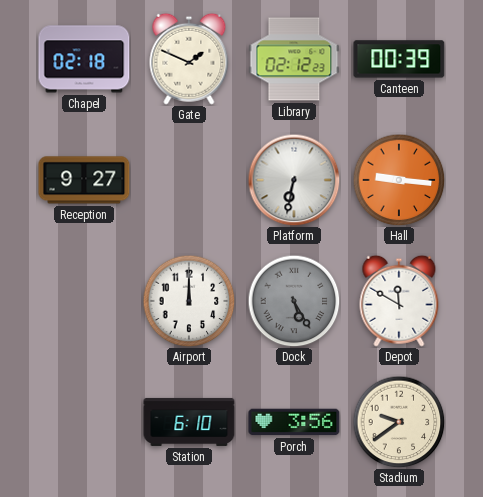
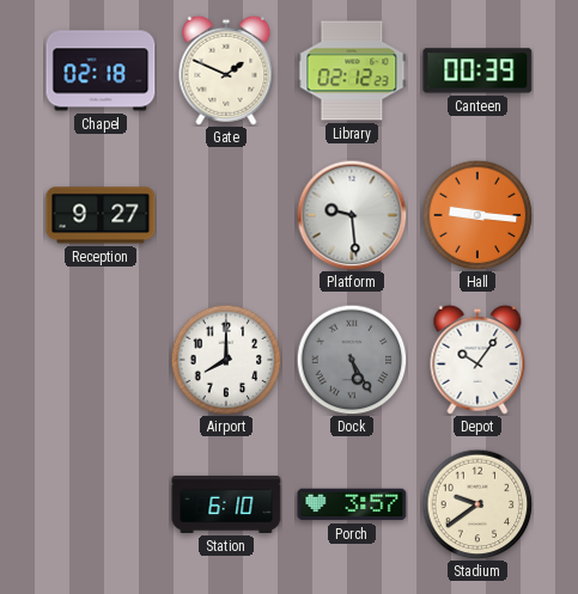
Platform: 6:32 -> 9:29
Airport: 12:00 -> 8:00
Depot: 11:50 -> 10:06
Porch: 3:56 -> 3:57
